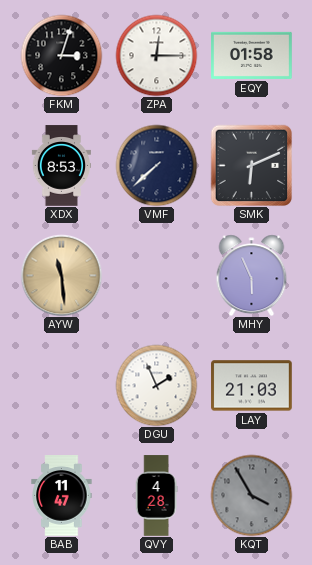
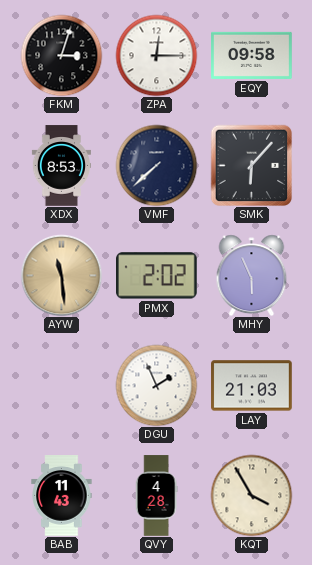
EQY: 01:58 -> 09:58
SMK: 6:11 -> 6:07
PMX: none -> 2:02
BAB: 11:47 -> 11:43
KQT dial: grey -> cream
